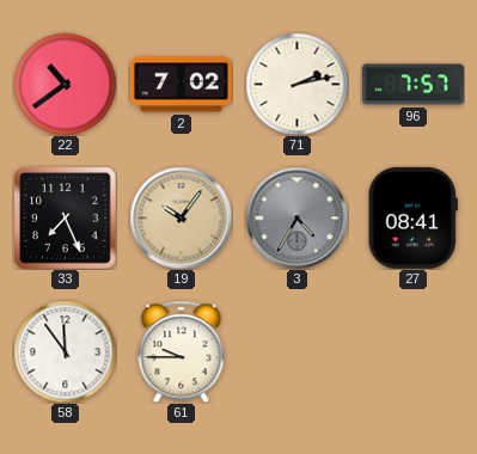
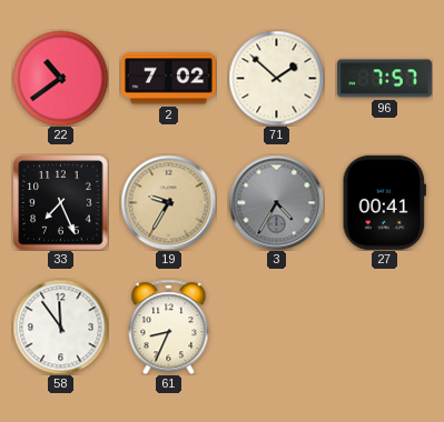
71: 2:13 -> 1:52
19: 10:06 -> 9:35
27: 08:41 -> 00:41
61: 9:45 -> 8:34
